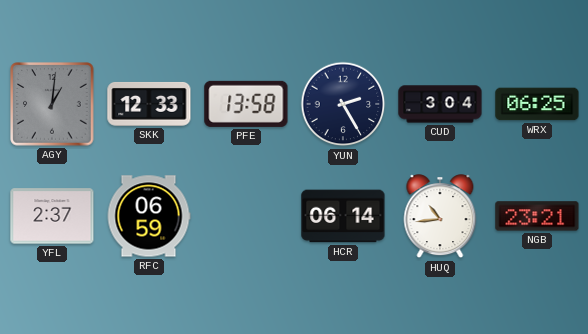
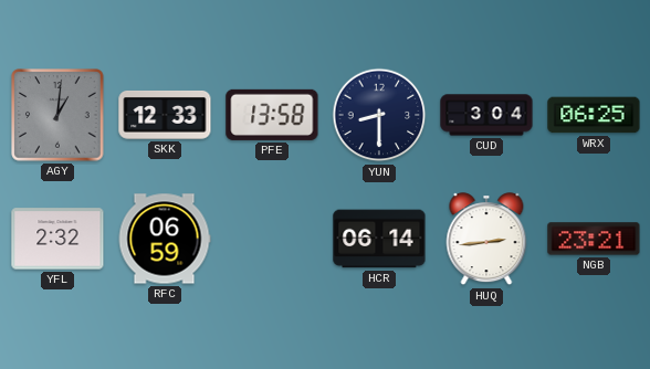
YUN: 2:25 -> 8:30
YFL: 2:37 -> 2:32
HUQ: 10:44 -> 2:44
